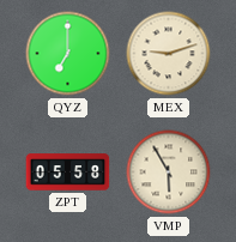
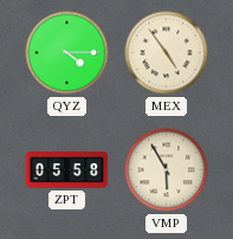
QYZ: 7:00 -> 4:15
MEX: 9:12 -> 4:54
